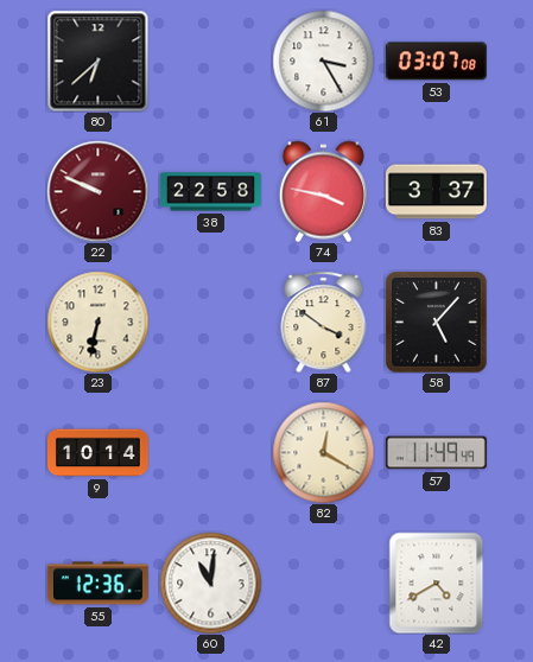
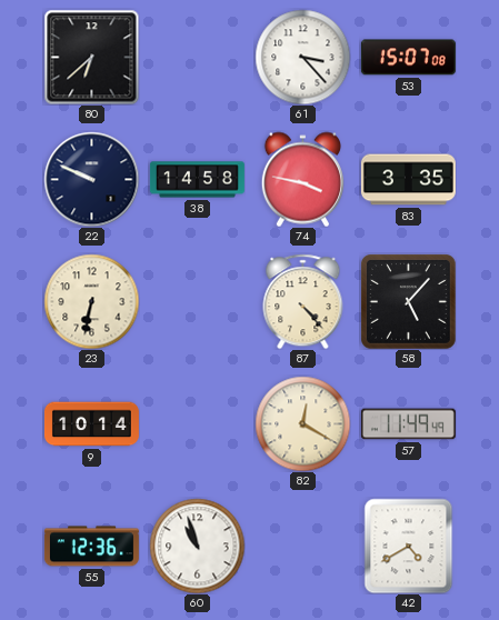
61: 3:25 -> 3:23
53: 03:07 -> 15:07
22 dial: burgundy -> navy
38: 22:58 -> 14:58
83: 3:37 -> 3:35
87: 3:51 -> 4:23
60: 11:01 -> 10:57
